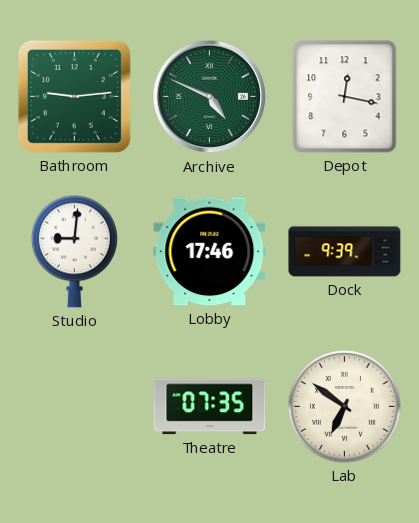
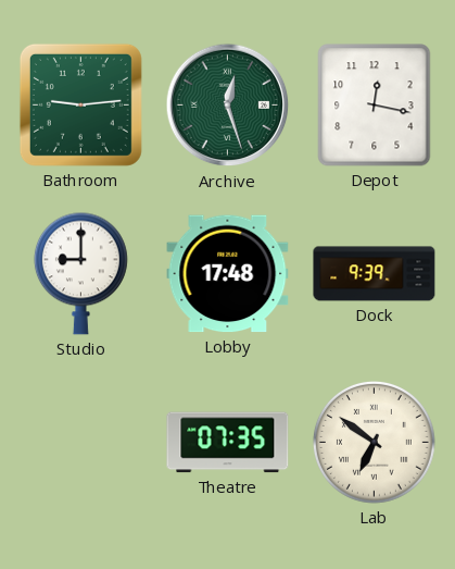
Archive: 4:49 -> 12:27
Studio: 9:01 -> 9:00
Lobby: 17:46 -> 17:48
